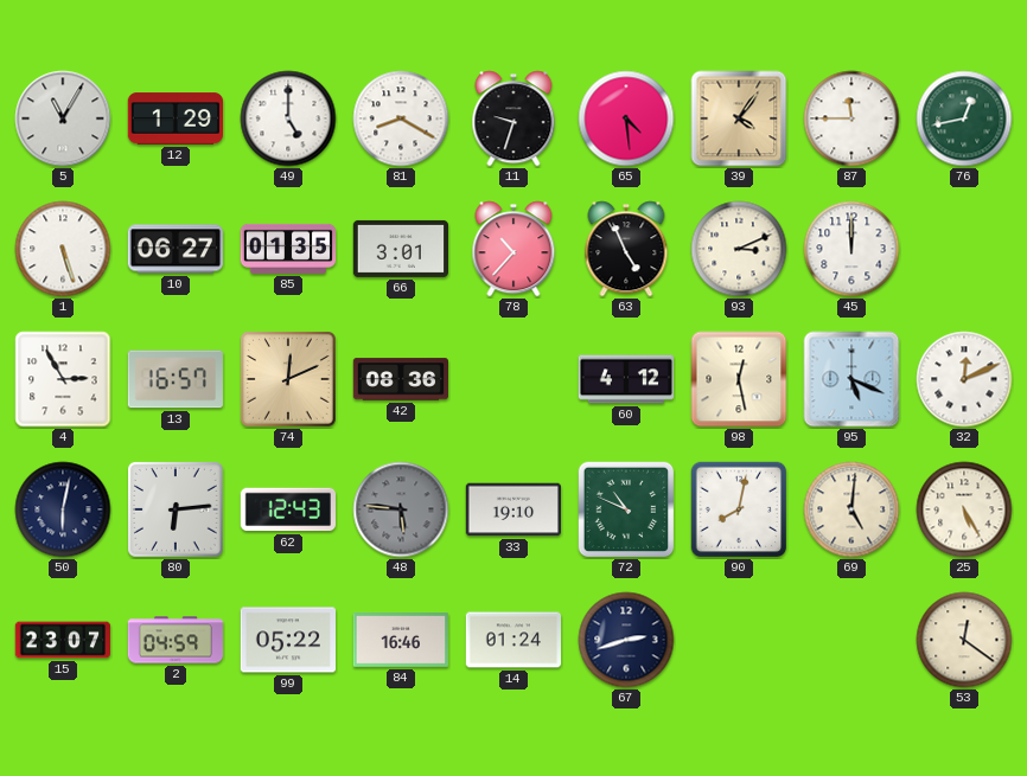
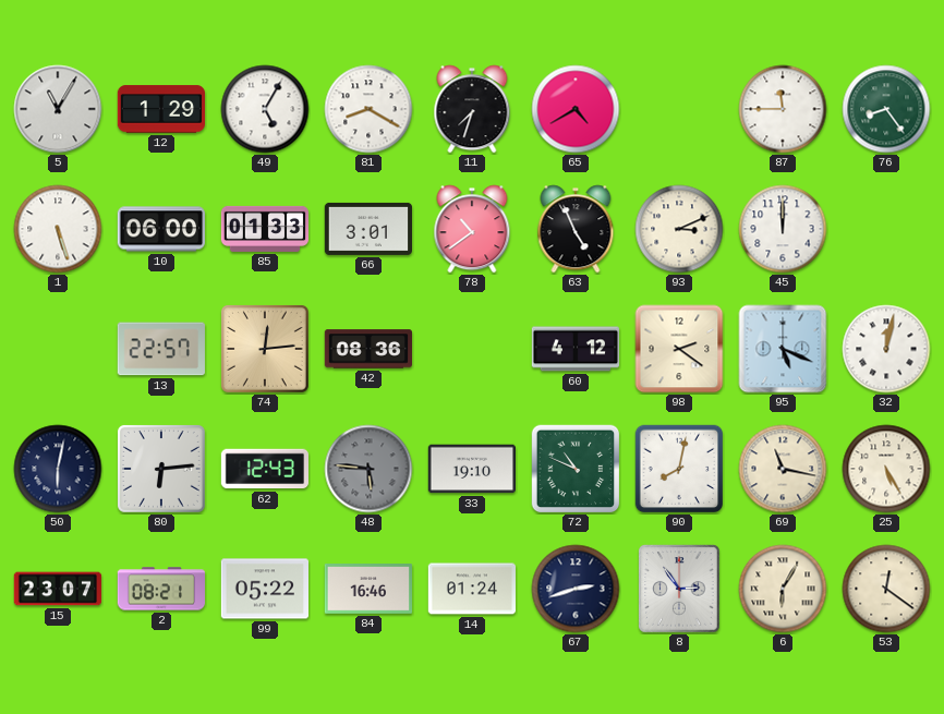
49: 5:00 -> 5:05
11: 9:33 -> 7:33
65: 4:29 -> 4:40
39: 4:06 -> none
76: 12:43 -> 8:24
10: 06:27 -> 06:00
85: 01:35 -> 01:33
78: 10:37 -> 10:39
4: 2:55 -> none
13: 16:57 -> 22:57
74: 12:11 -> 12:14
98: 12:28 -> 2:21
32: 12:11 -> 12:02
69: 5:01 -> 11:17
2: 04:59 -> 08:21
8: none -> 2:54
6: none -> 6:05
